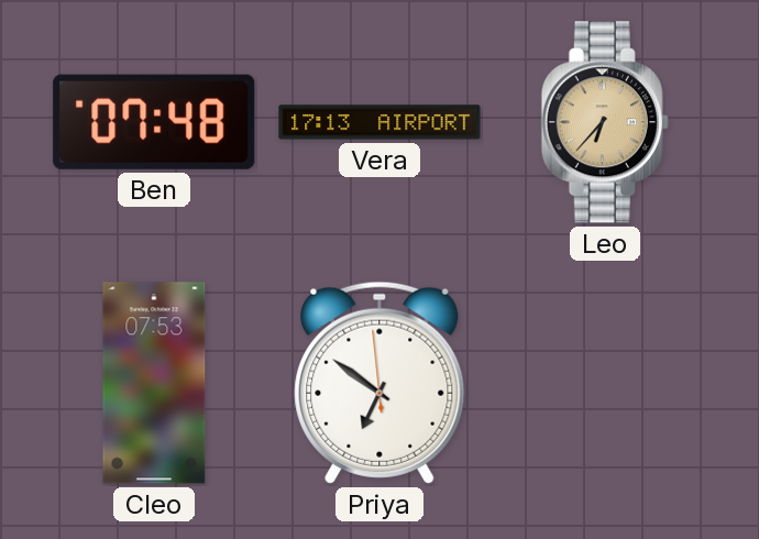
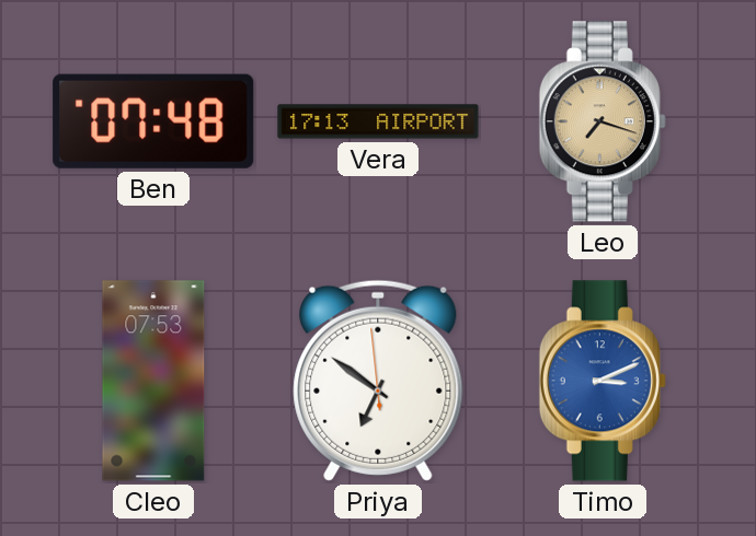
Leo: 6:37 -> 7:18
Timo: none -> 3:11
